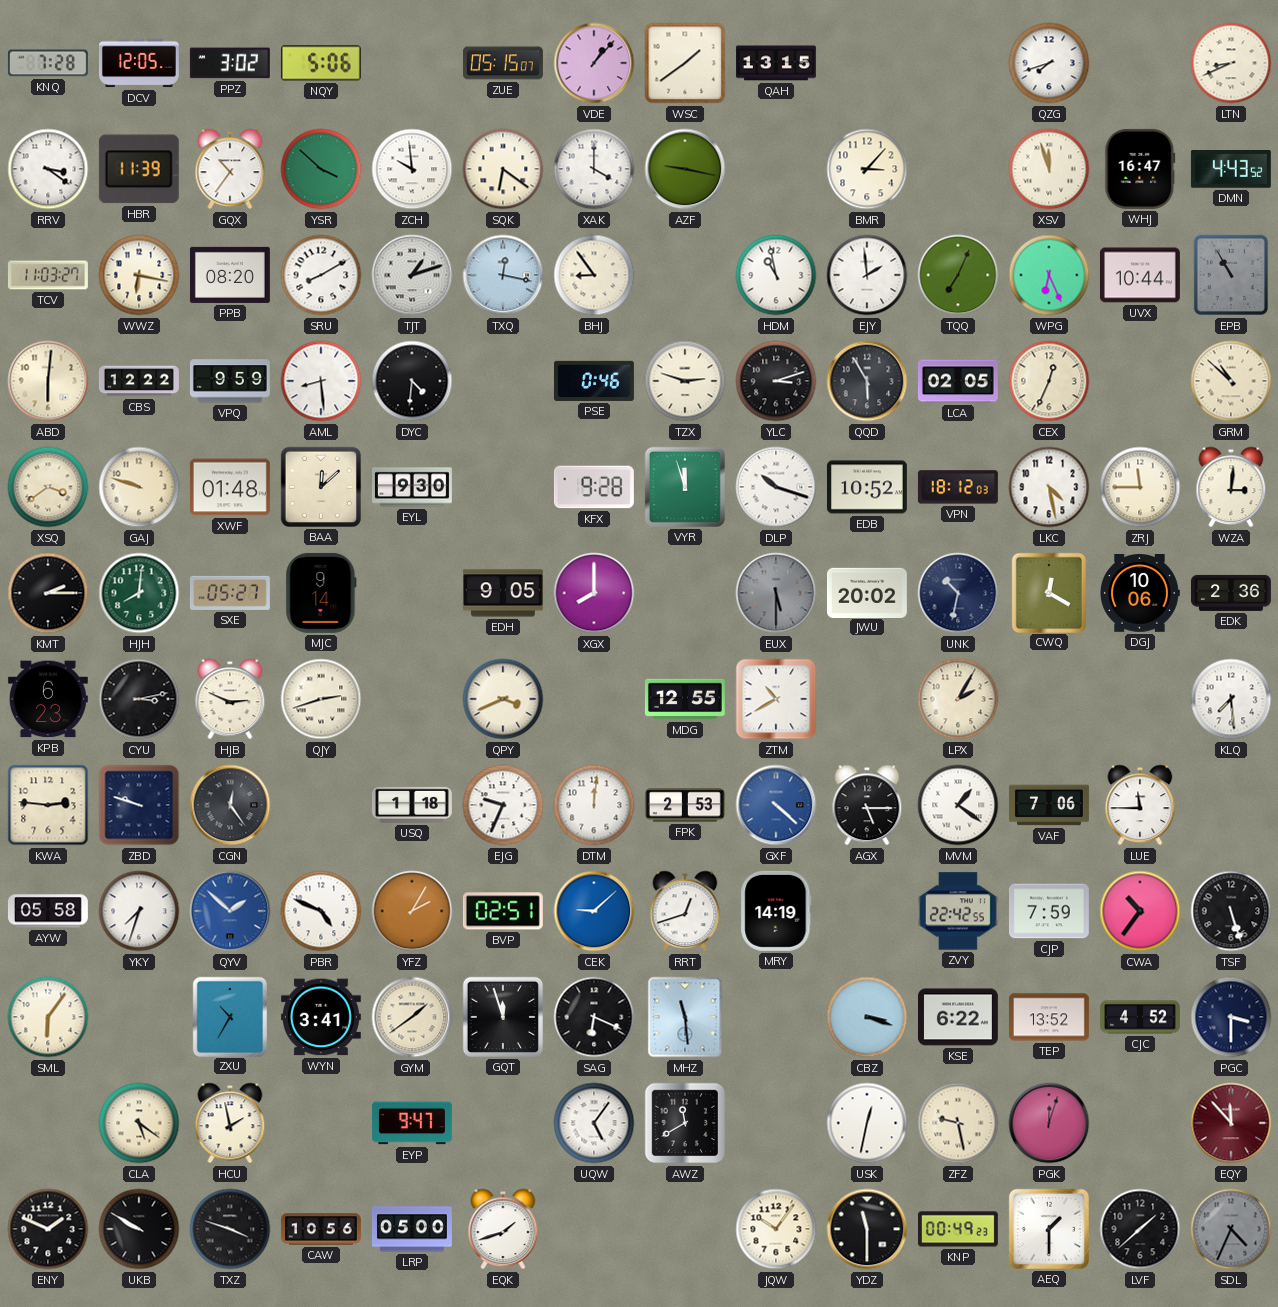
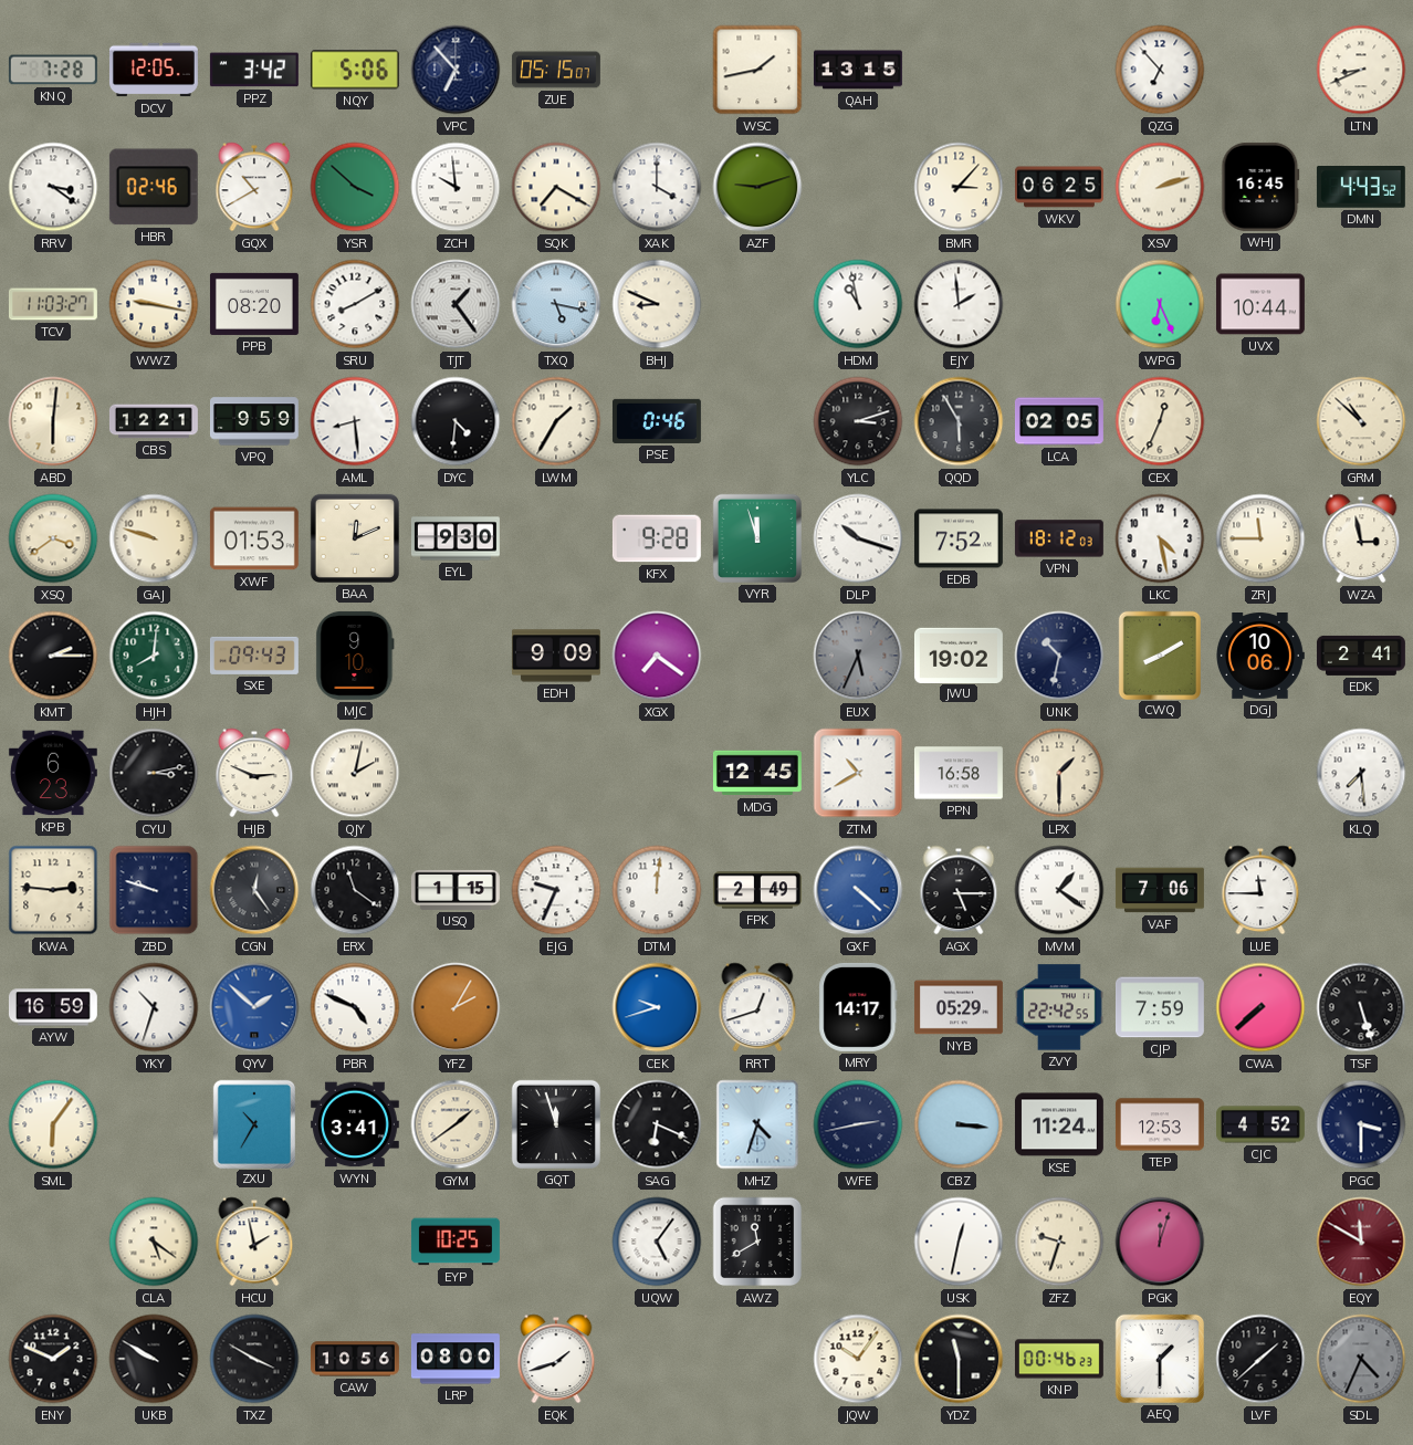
PPZ: 3:02 -> 3:42
VPC: none -> 6:53
VDE: 1:07 -> none
WSC: 1:39 -> 1:43
QZG: 7:42 -> 6:53
HBR: 11:39 -> 02:46
GQX: 10:36 -> 10:40
SQK: 6:21 -> 7:20
AZF: 9:17 -> 9:12
WKV: none -> 06:25
XSV: 11:57 -> 2:12
WHJ: 16:47 -> 16:45
WWZ: 6:17 -> 9:17
TJT: 1:12 -> 1:24
TXQ: 12:17 -> 5:17
BHJ: 8:54 -> 8:49
TQQ: 7:04 -> none
EPB: 10:55 -> none
CBS: 12:22 -> 12:21
LWM: none -> 1:35
TZX: 2:48 -> none
XWF: 01:48 -> 01:53
BAA: 12:08 -> 12:11
EDB: 10:52 -> 7:52
WZA: 3:01 -> 2:58
SXE: 05:27 -> 09:43
MJC: 9:14 -> 9:10
EDH: 9:05 -> 9:09
XGX: 8:00 -> 7:21
EUX: 5:30 -> 5:34
JWU: 20:02 -> 19:02
CWQ: 12:20 -> 8:10
EDK: 2:36 -> 2:41
QJY: 2:42 -> 2:02
QPY: 3:41 -> none
MDG: 12:55 -> 12:45
PPN: none -> 16:58
LPX: 2:05 -> 1:30
ERX: none -> 11:21
USQ: 1:18 -> 1:15
FPK: 2:53 -> 2:49
AYW: 05:58 -> 16:59
YKY: 7:33 -> 10:33
BVP: 02:51 -> none
CEK: 9:08 -> 9:42
MRY: 14:19 -> 14:17
NYB: none -> 05:29
CWA: 10:36 -> 7:38
MHZ: 11:29 -> 4:33
WFE: none -> 2:43
CBZ: 3:18 -> 3:16
KSE: 6:22 -> 11:24
TEP: 13:52 -> 12:53
EYP: 9:47 -> 10:25
ZFZ: 9:28 -> 9:33
EQY: 11:53 -> 11:50
TXZ: 3:48 -> 3:50
LRP: 05:00 -> 08:00
KNP: 00:49 -> 00:46
